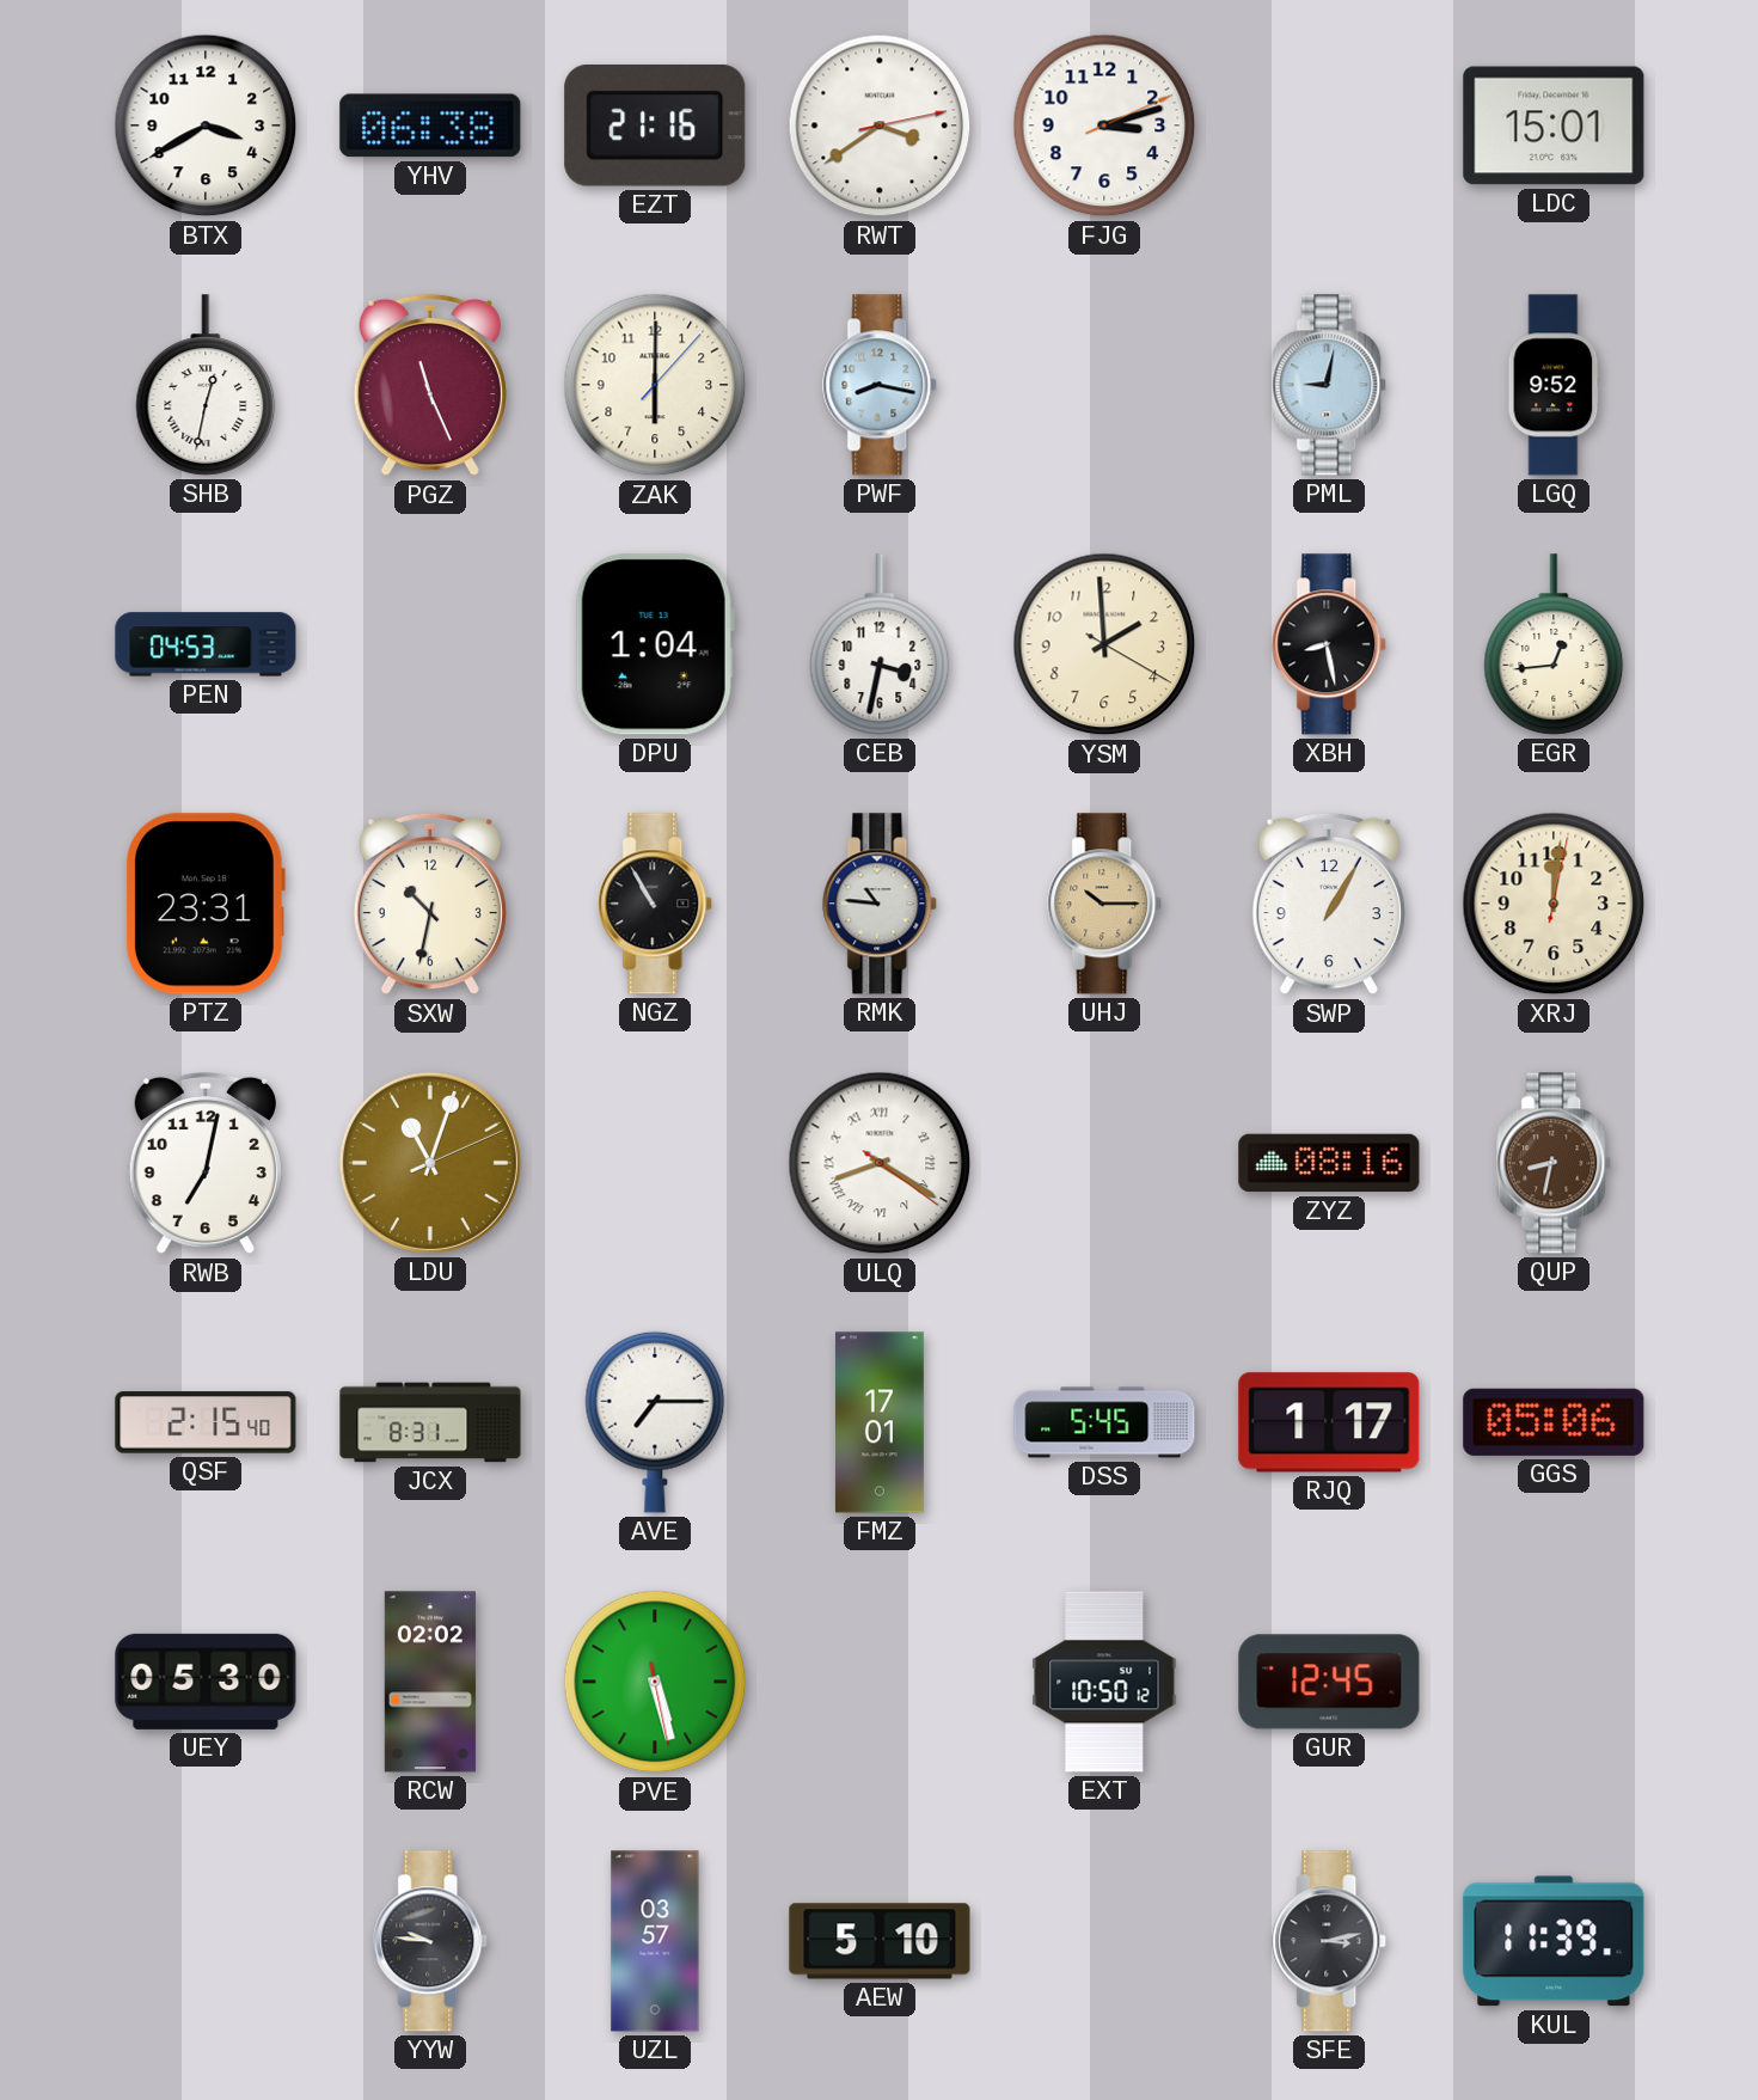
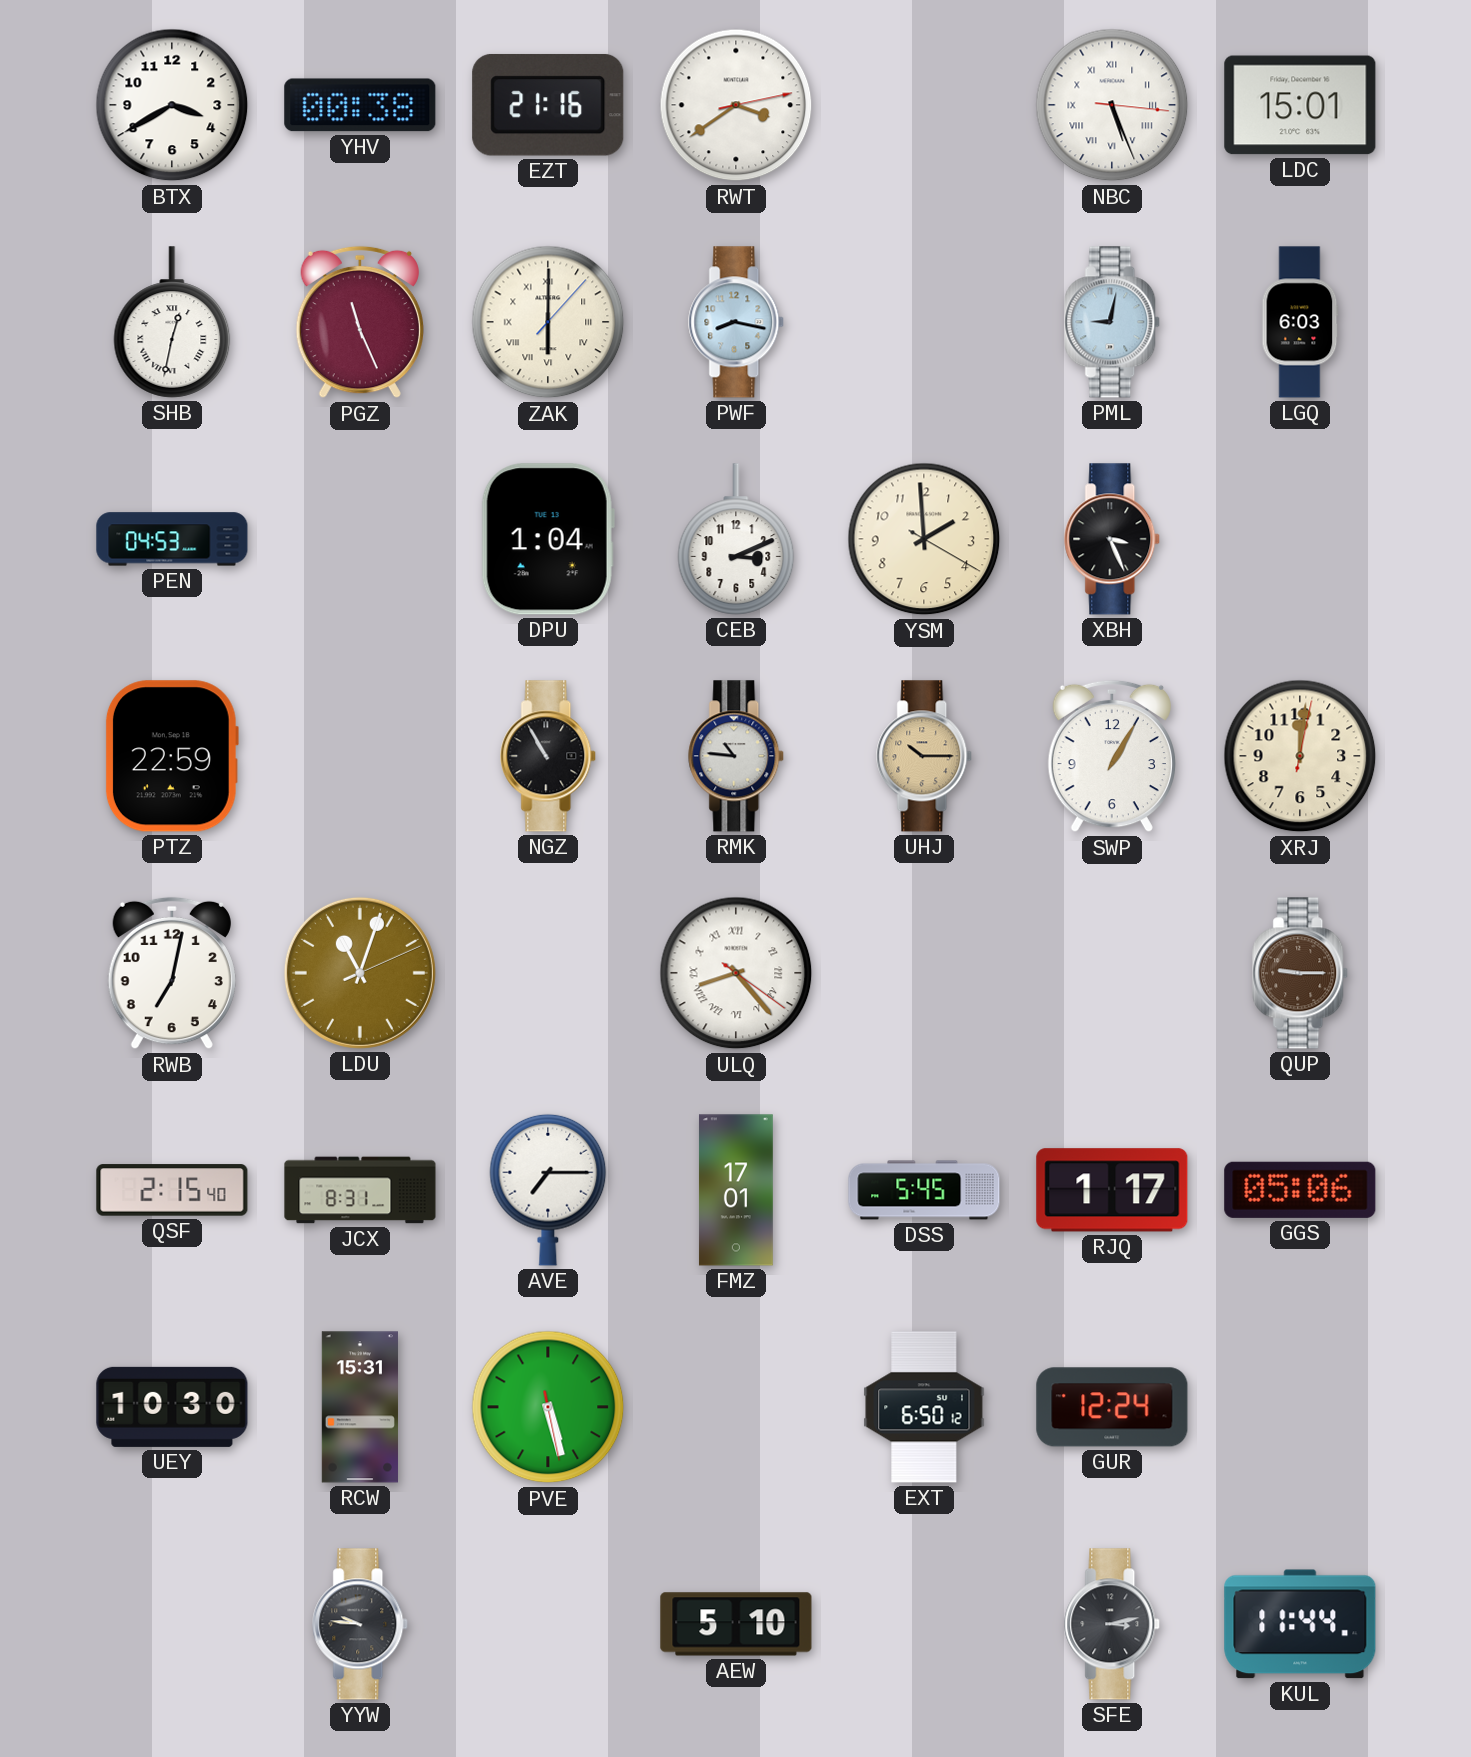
YHV: 06:38 -> 00:38
FJG: 3:12 -> none
NBC: none -> 5:26
ZAK numerals: Arabic -> Roman
LGQ: 9:52 -> 6:03
CEB: 3:32 -> 3:11
XBH: 8:28 -> 3:26
EGR: 12:44 -> none
PTZ: 23:31 -> 22:59
SXW: 10:32 -> none
ULQ: 8:20 -> 8:23
ZYZ: 08:16 -> none
QUP: 8:32 -> 9:15
UEY: 05:30 -> 10:30
RCW: 02:02 -> 15:31
EXT: 10:50 -> 6:50
GUR: 12:45 -> 12:24
UZL: 03:57 -> none
KUL: 11:39 -> 11:44
